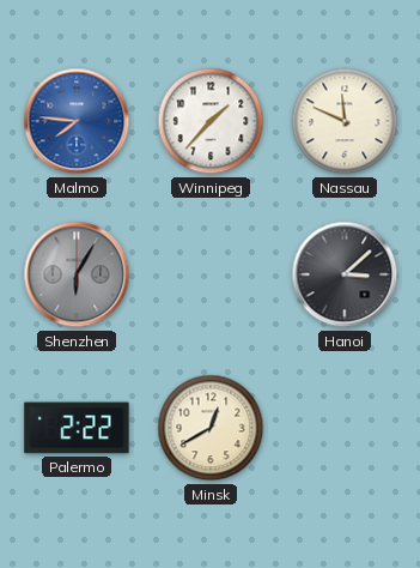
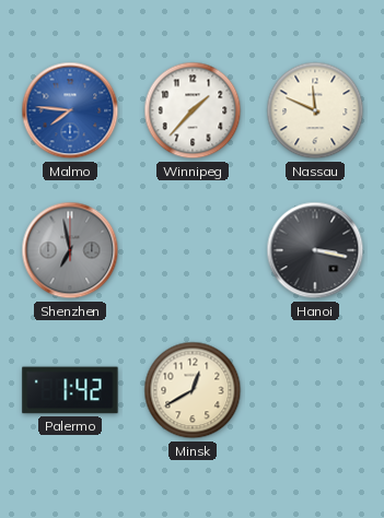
Shenzhen: 6:05 -> 6:58
Hanoi: 3:08 -> 3:17
Palermo: 2:22 -> 1:42
